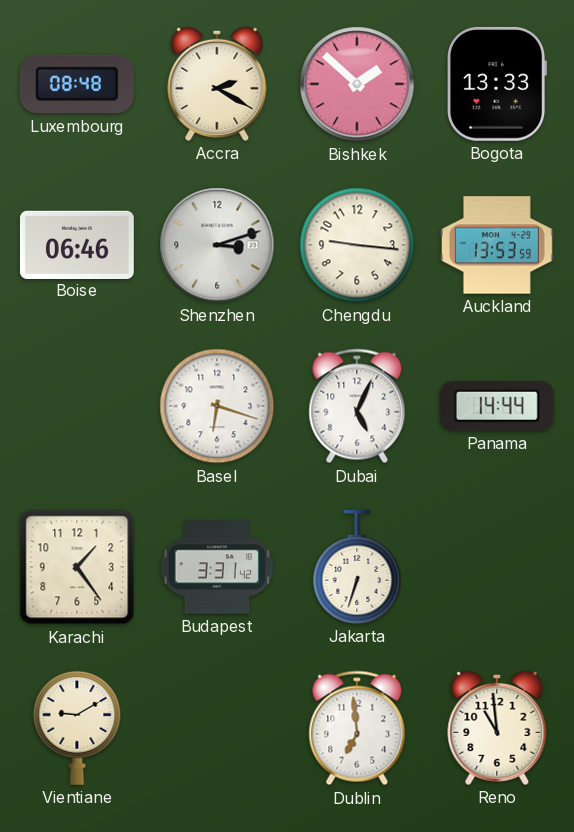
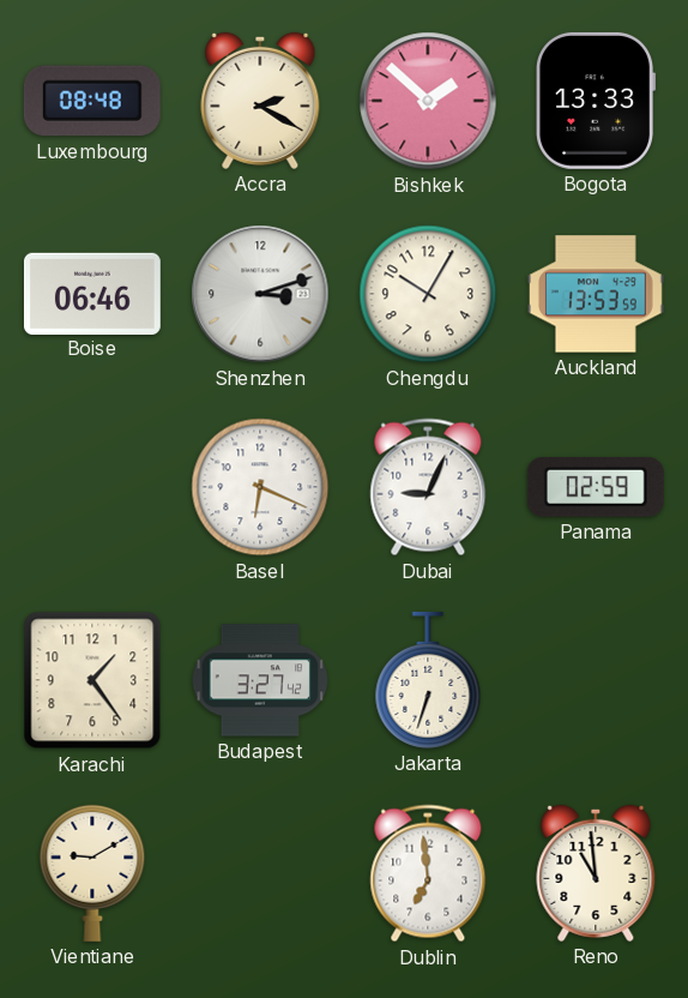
Chengdu: 9:16 -> 10:05
Basel: 6:18 -> 6:19
Dubai: 5:04 -> 9:04
Panama: 14:44 -> 02:59
Budapest: 3:31 -> 3:27
